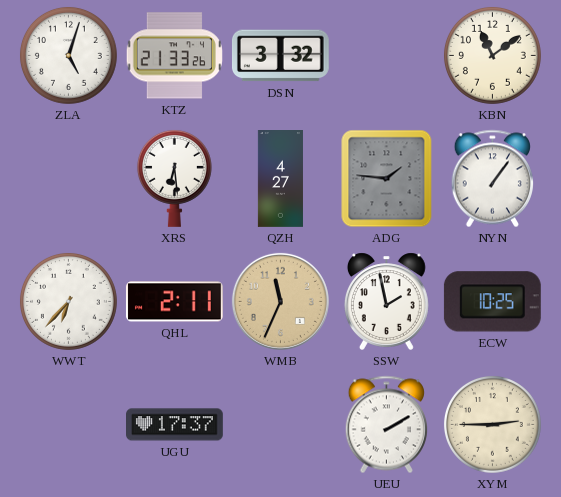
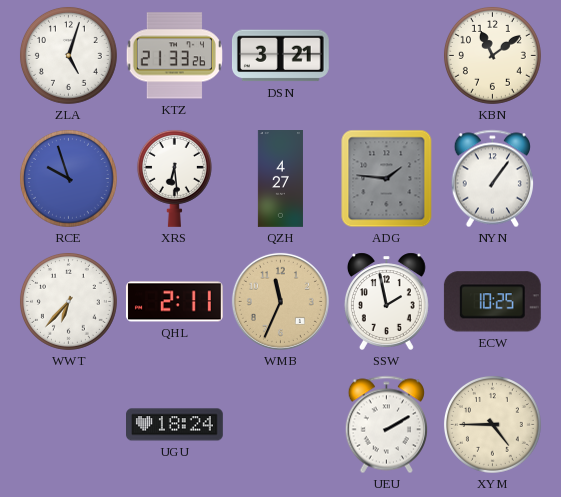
DSN: 3:32 -> 3:21
RCE: none -> 9:57
UGU: 17:37 -> 18:24
XYM: 2:45 -> 4:45
